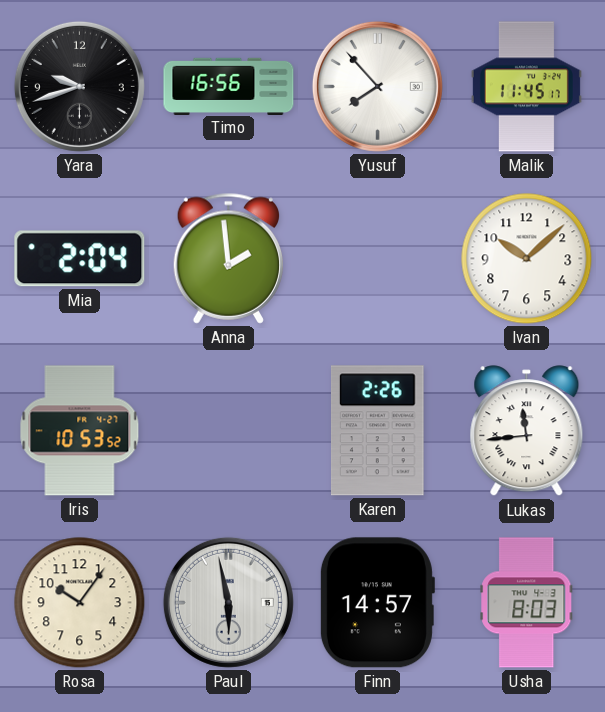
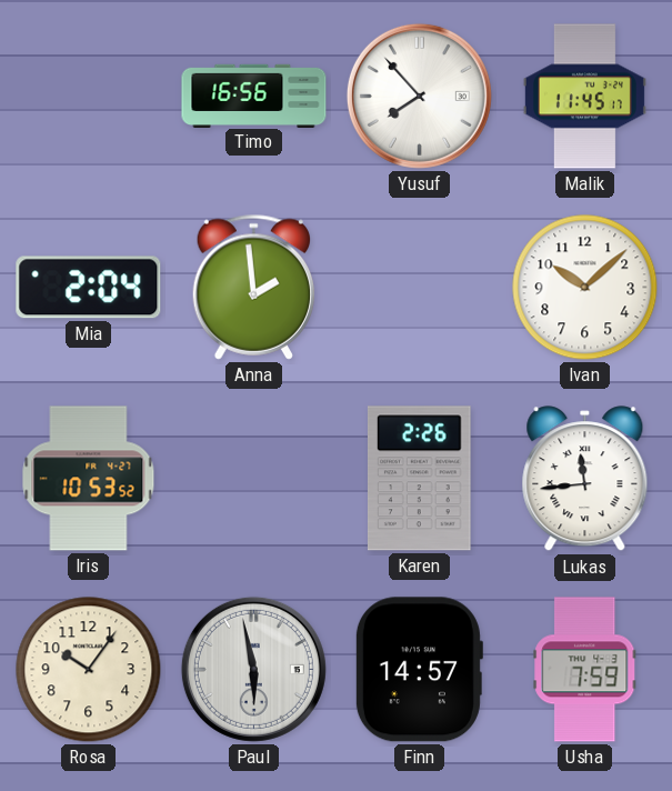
Yara: 9:42 -> none
Usha: 8:03 -> 7:59
